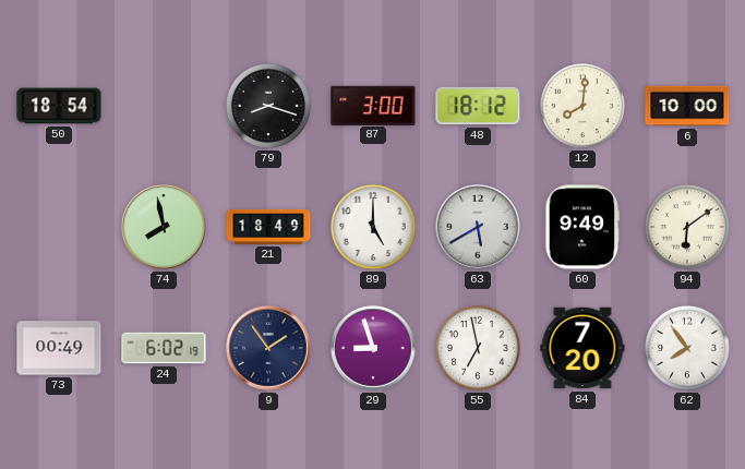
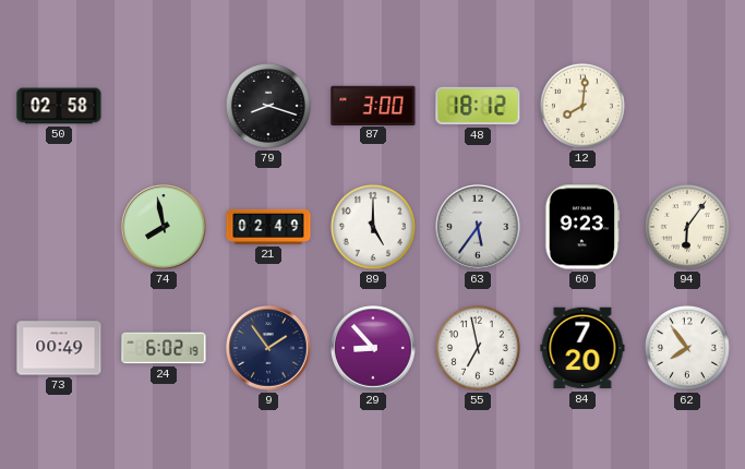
50: 18:54 -> 02:58
6: 10:00 -> none
21: 18:49 -> 02:49
63: 5:40 -> 5:36
60: 9:49 -> 9:23
94: 6:09 -> 6:06
29: 8:57 -> 8:53
